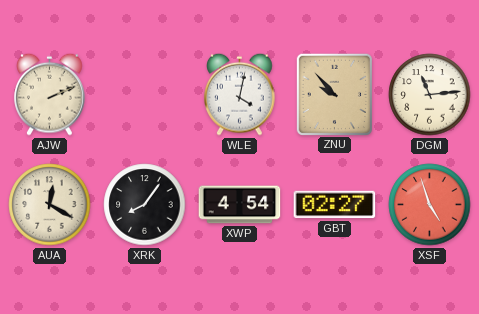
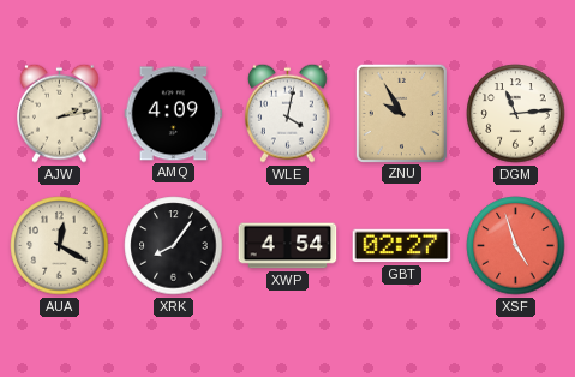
AJW: 2:11 -> 2:13
AMQ: none -> 4:09
ZNU: 9:53 -> 9:55
